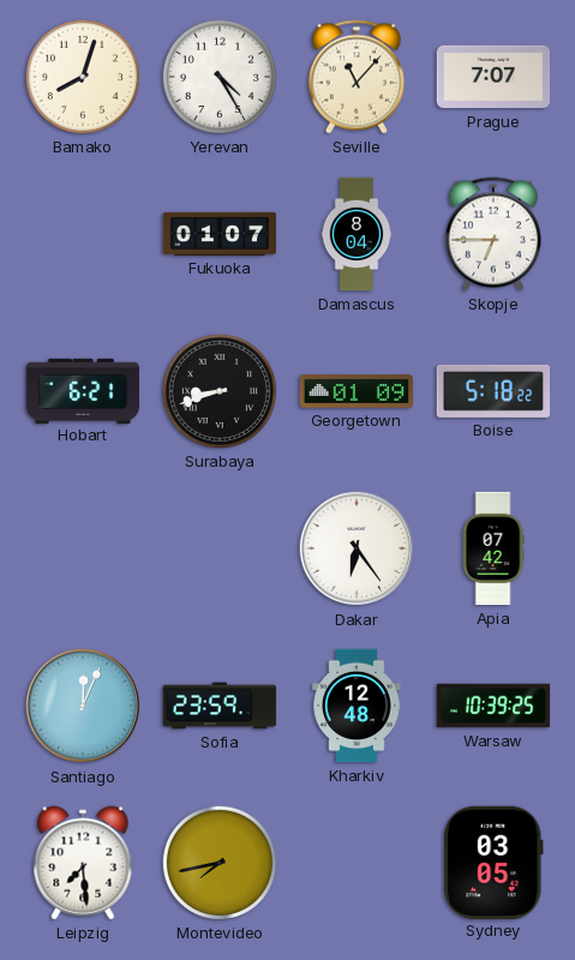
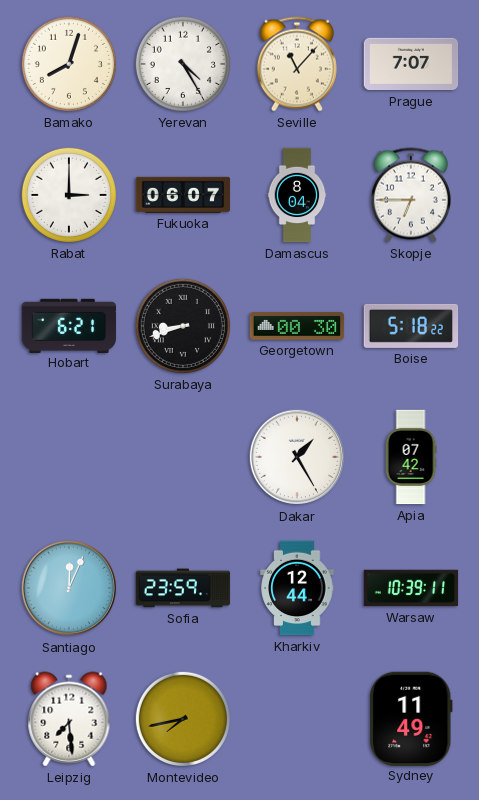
Rabat: none -> 3:00
Fukuoka: 01:07 -> 06:07
Georgetown: 01:09 -> 00:30
Dakar: 6:24 -> 1:25
Kharkiv: 12:48 -> 12:44
Warsaw: 10:39:25 -> 10:39:11
Sydney: 03:05 -> 11:49
